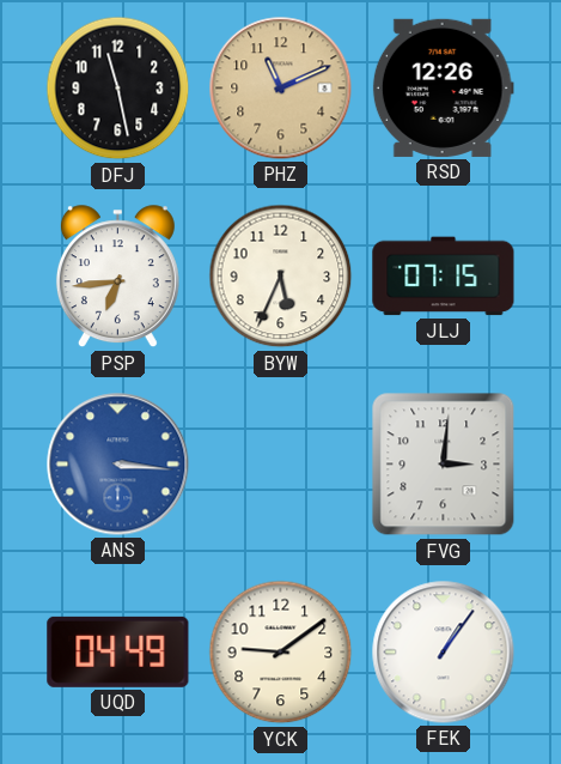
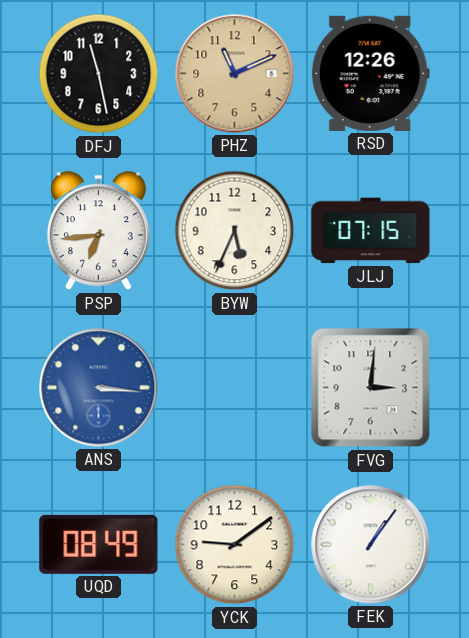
UQD: 04:49 -> 08:49
